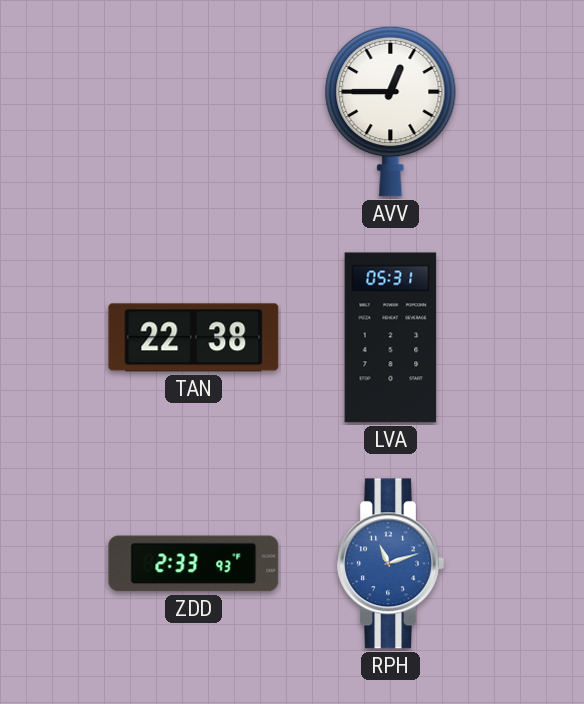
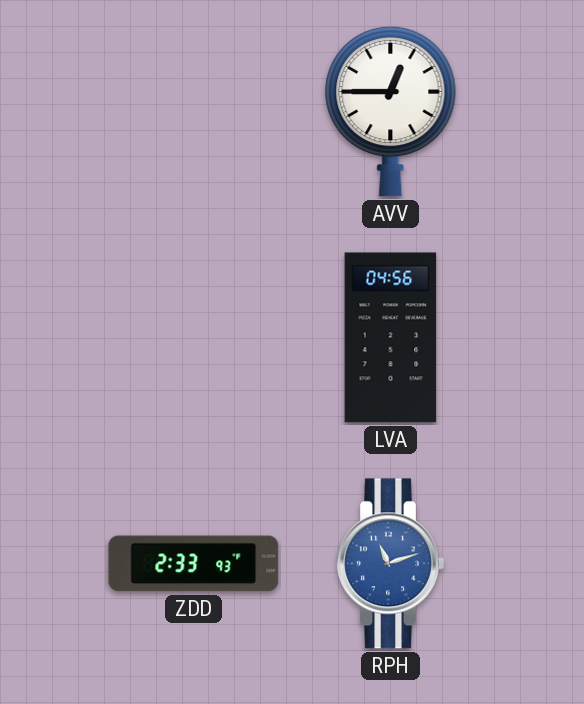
TAN: 22:38 -> none
LVA: 05:31 -> 04:56
